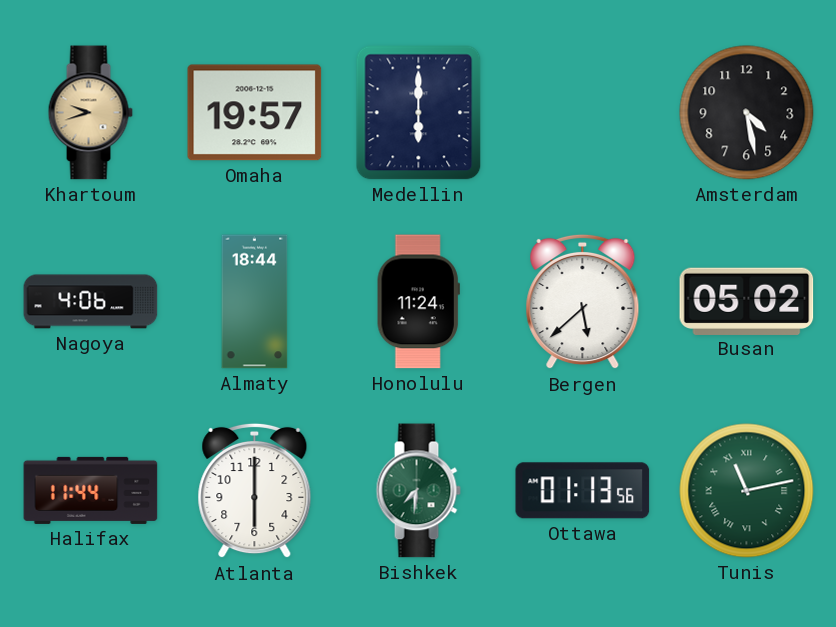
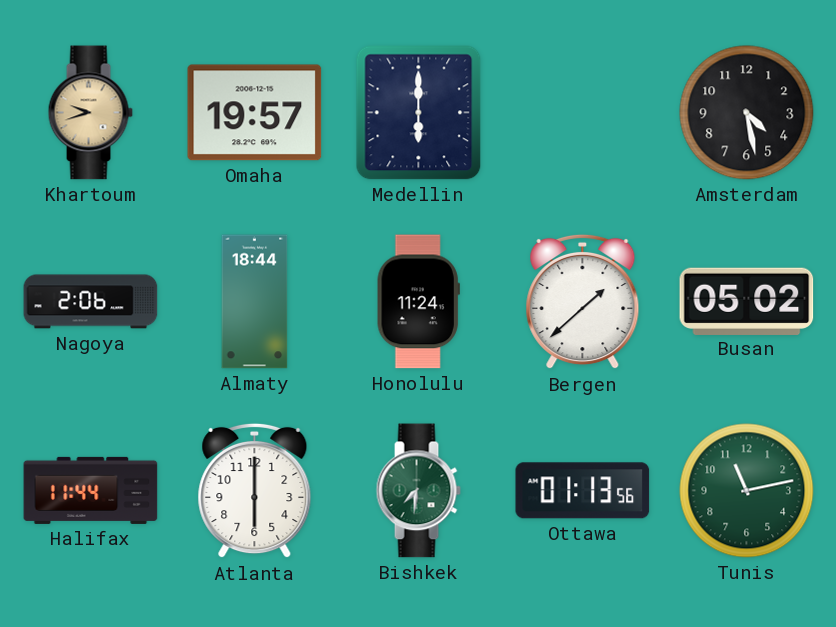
Nagoya: 4:06 -> 2:06
Bergen: 5:38 -> 1:38
Tunis numerals: Roman -> Arabic
